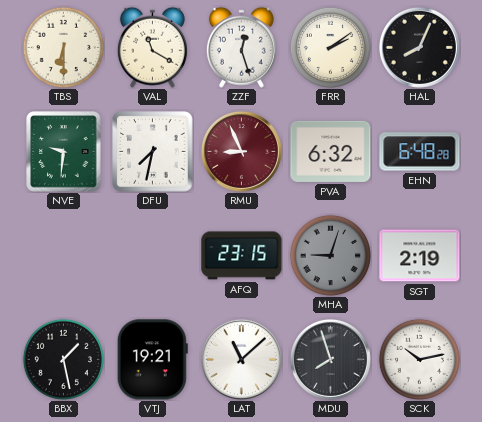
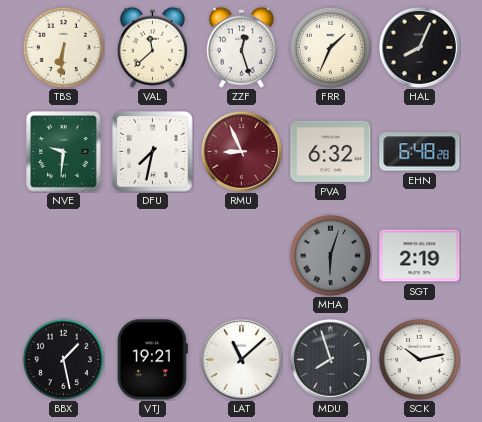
TBS: 6:30 -> 6:31
VAL: 11:20 -> 11:38
FRR: 2:09 -> 1:34
AFQ: 23:15 -> none
MHA: 9:03 -> 6:03
